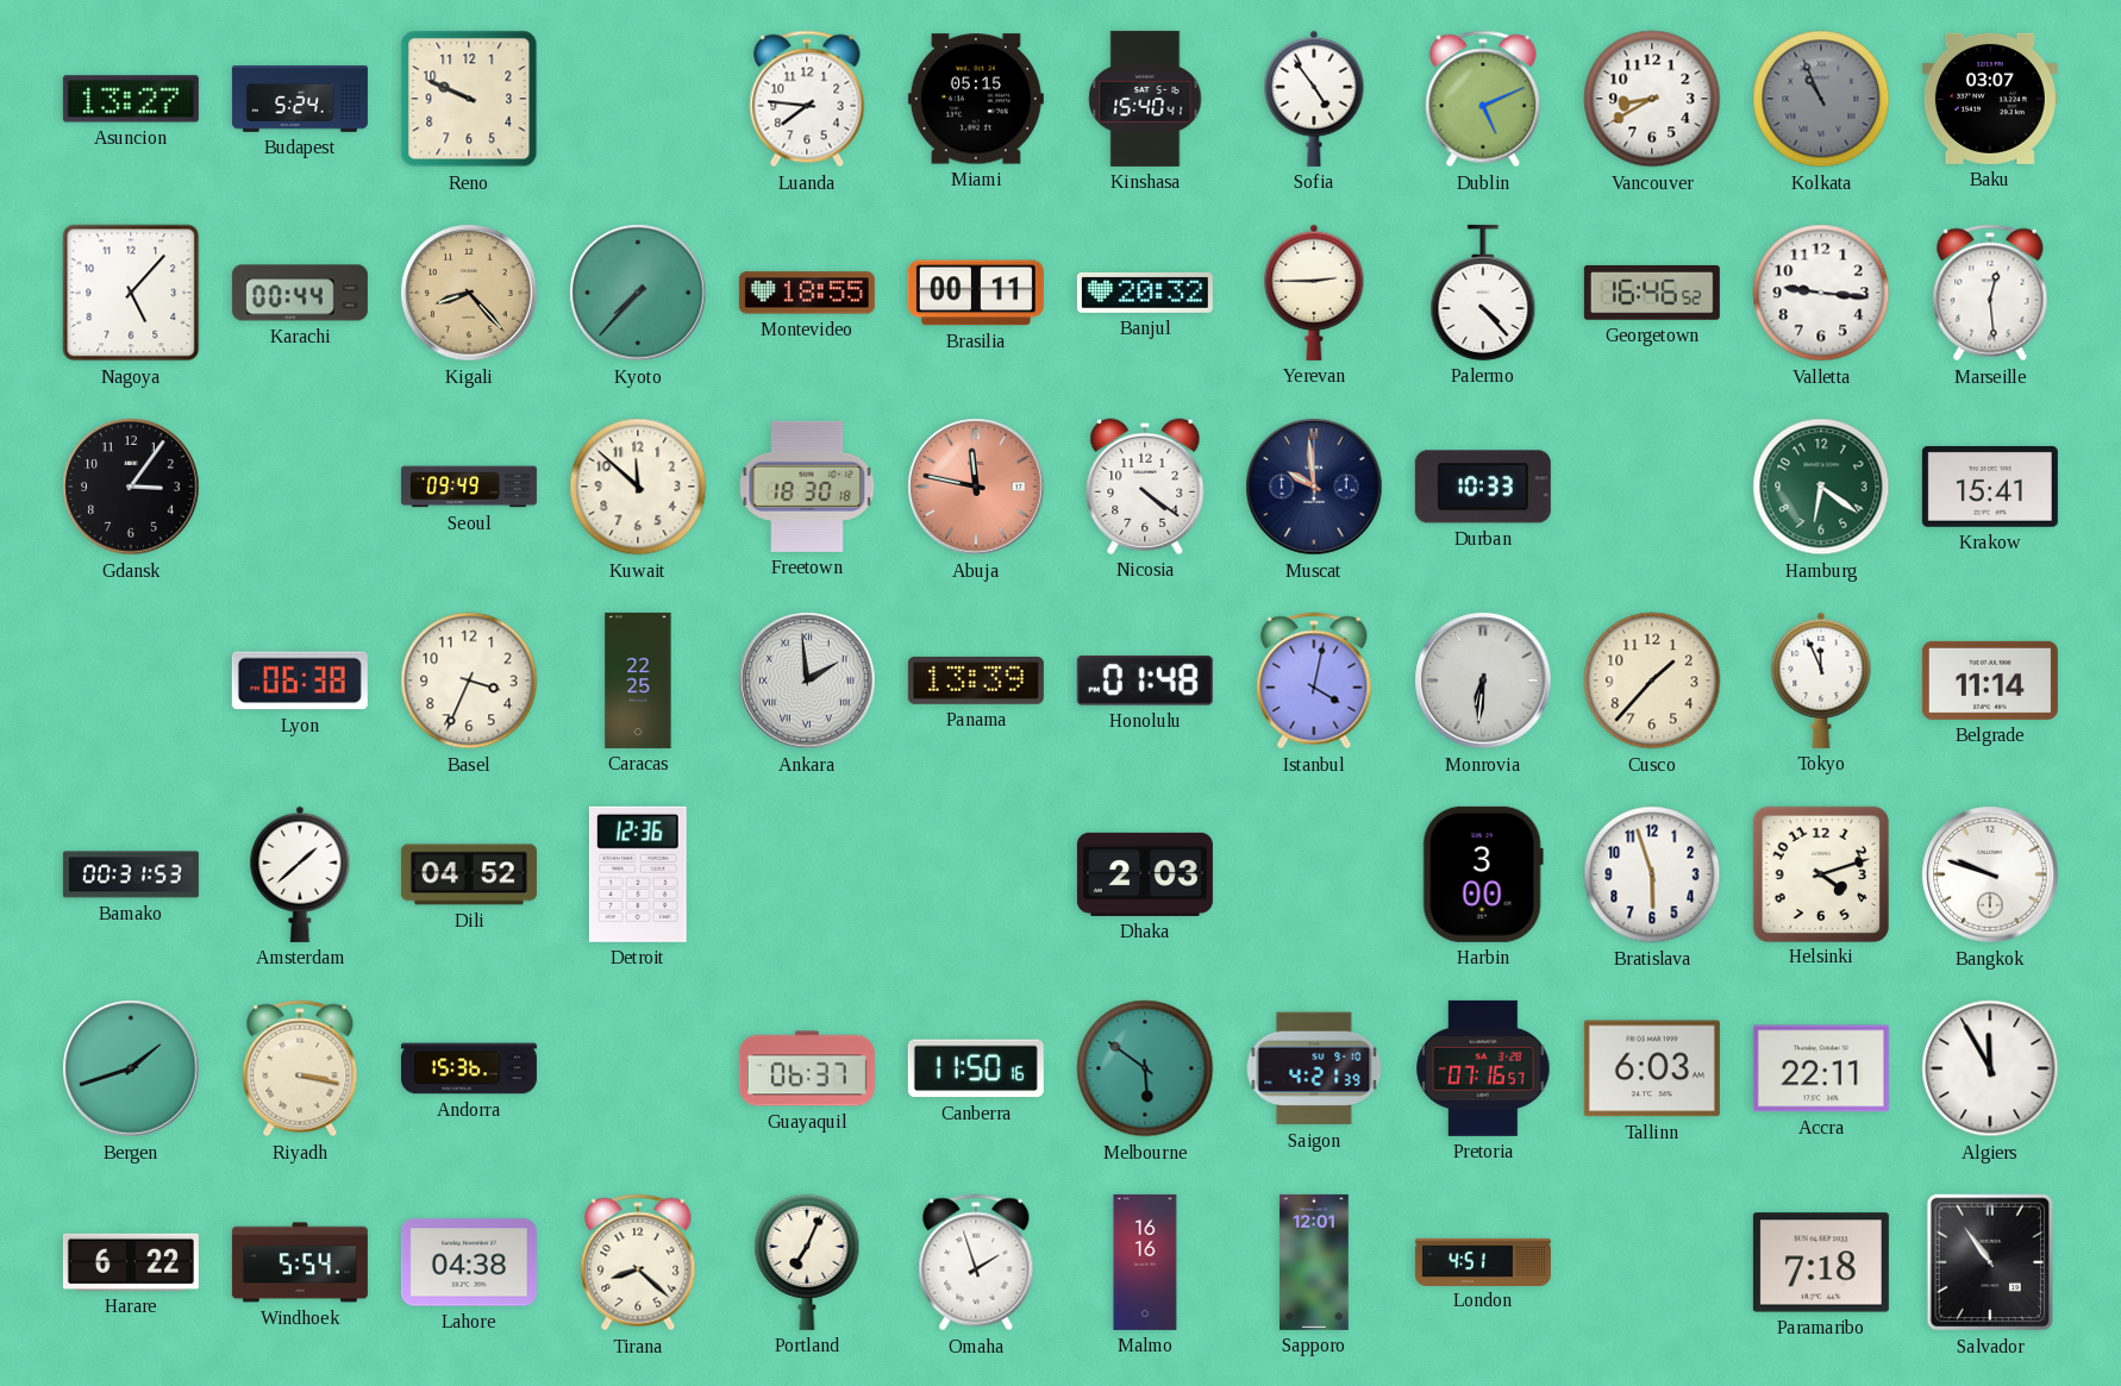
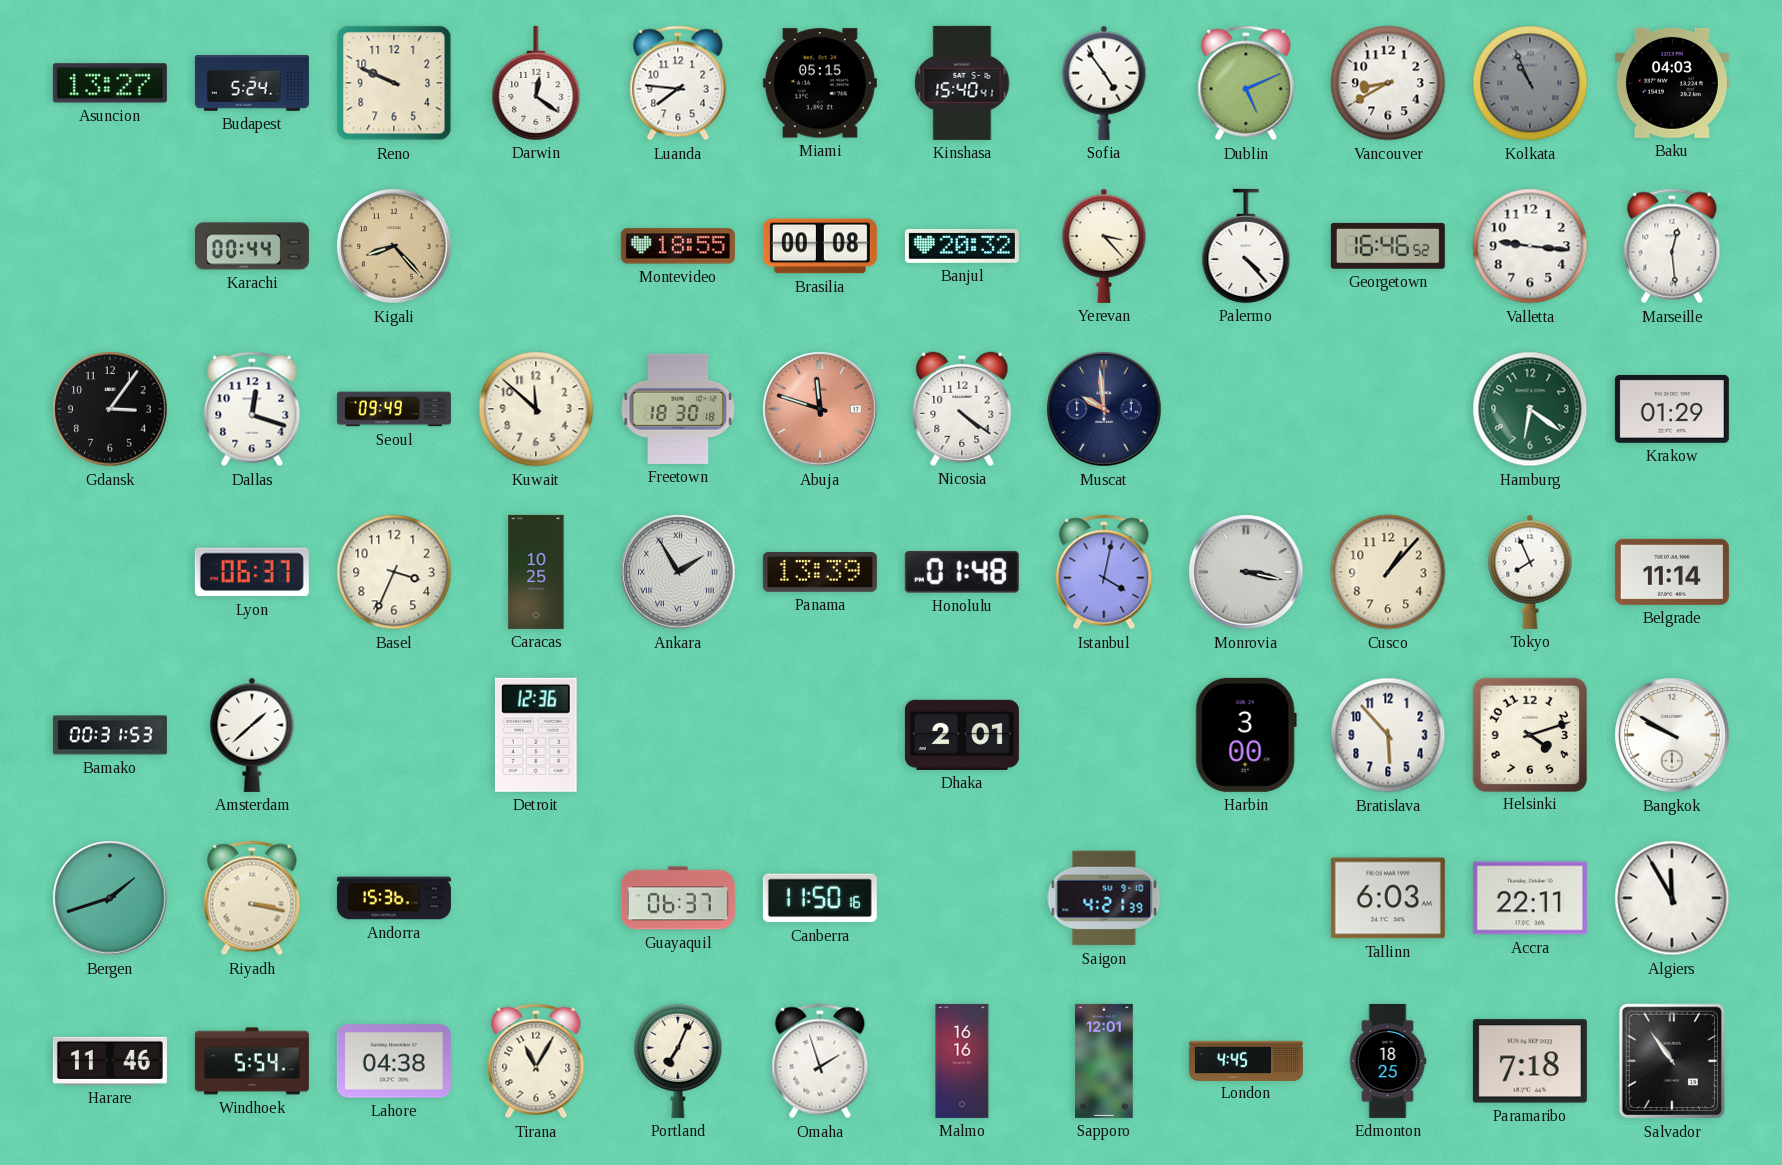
Darwin: none -> 12:21
Baku: 03:07 -> 04:03
Nagoya: 5:07 -> none
Kyoto: 7:37 -> none
Brasilia: 00:11 -> 00:08
Yerevan: 2:45 -> 3:23
Dallas: none -> 12:18
Abuja: 11:47 -> 11:48
Durban: 10:33 -> none
Krakow: 15:41 -> 01:29
Lyon: 06:38 -> 06:37
Caracas: 22:25 -> 10:25
Ankara: 1:59 -> 1:55
Monrovia: 6:31 -> 3:17
Cusco: 1:37 -> 1:07
Tokyo: 11:56 -> 7:56
Dili: 04:52 -> none
Dhaka: 2:03 -> 2:01
Bratislava: 5:57 -> 5:53
Bangkok: 9:48 -> 9:50
Melbourne: 5:51 -> none
Pretoria: 07:16 -> none
Harare: 6:22 -> 11:46
Tirana: 8:22 -> 11:05
London: 4:51 -> 4:45
Edmonton: none -> 18:25
